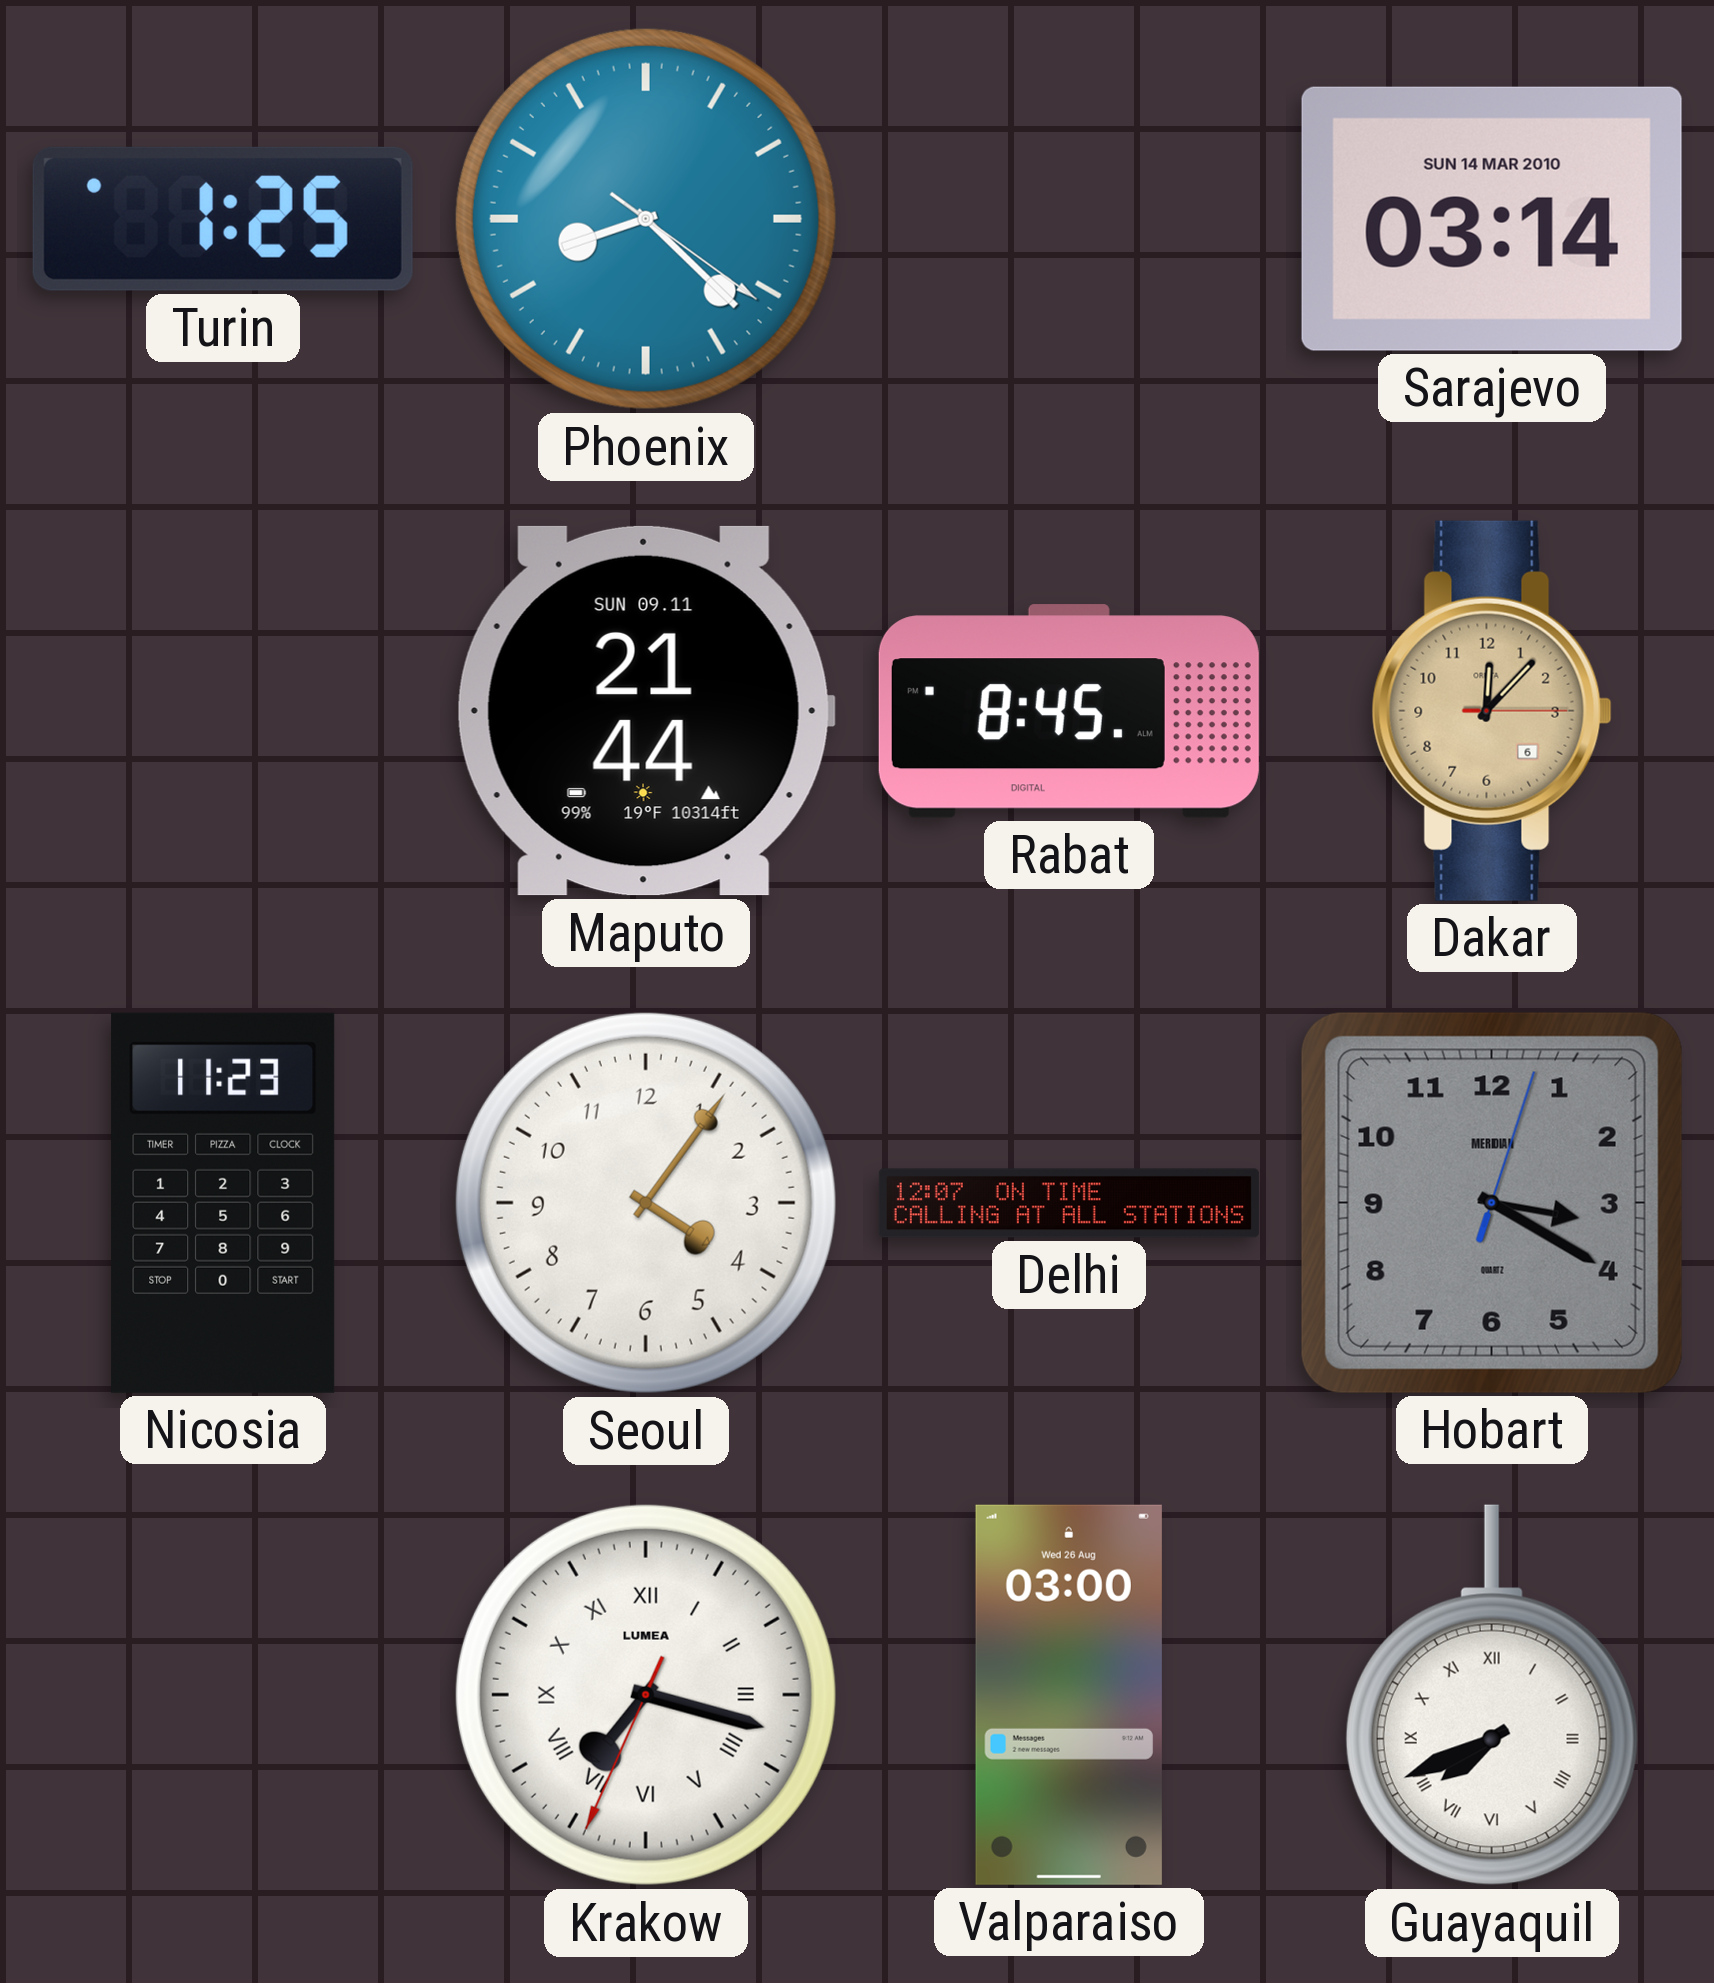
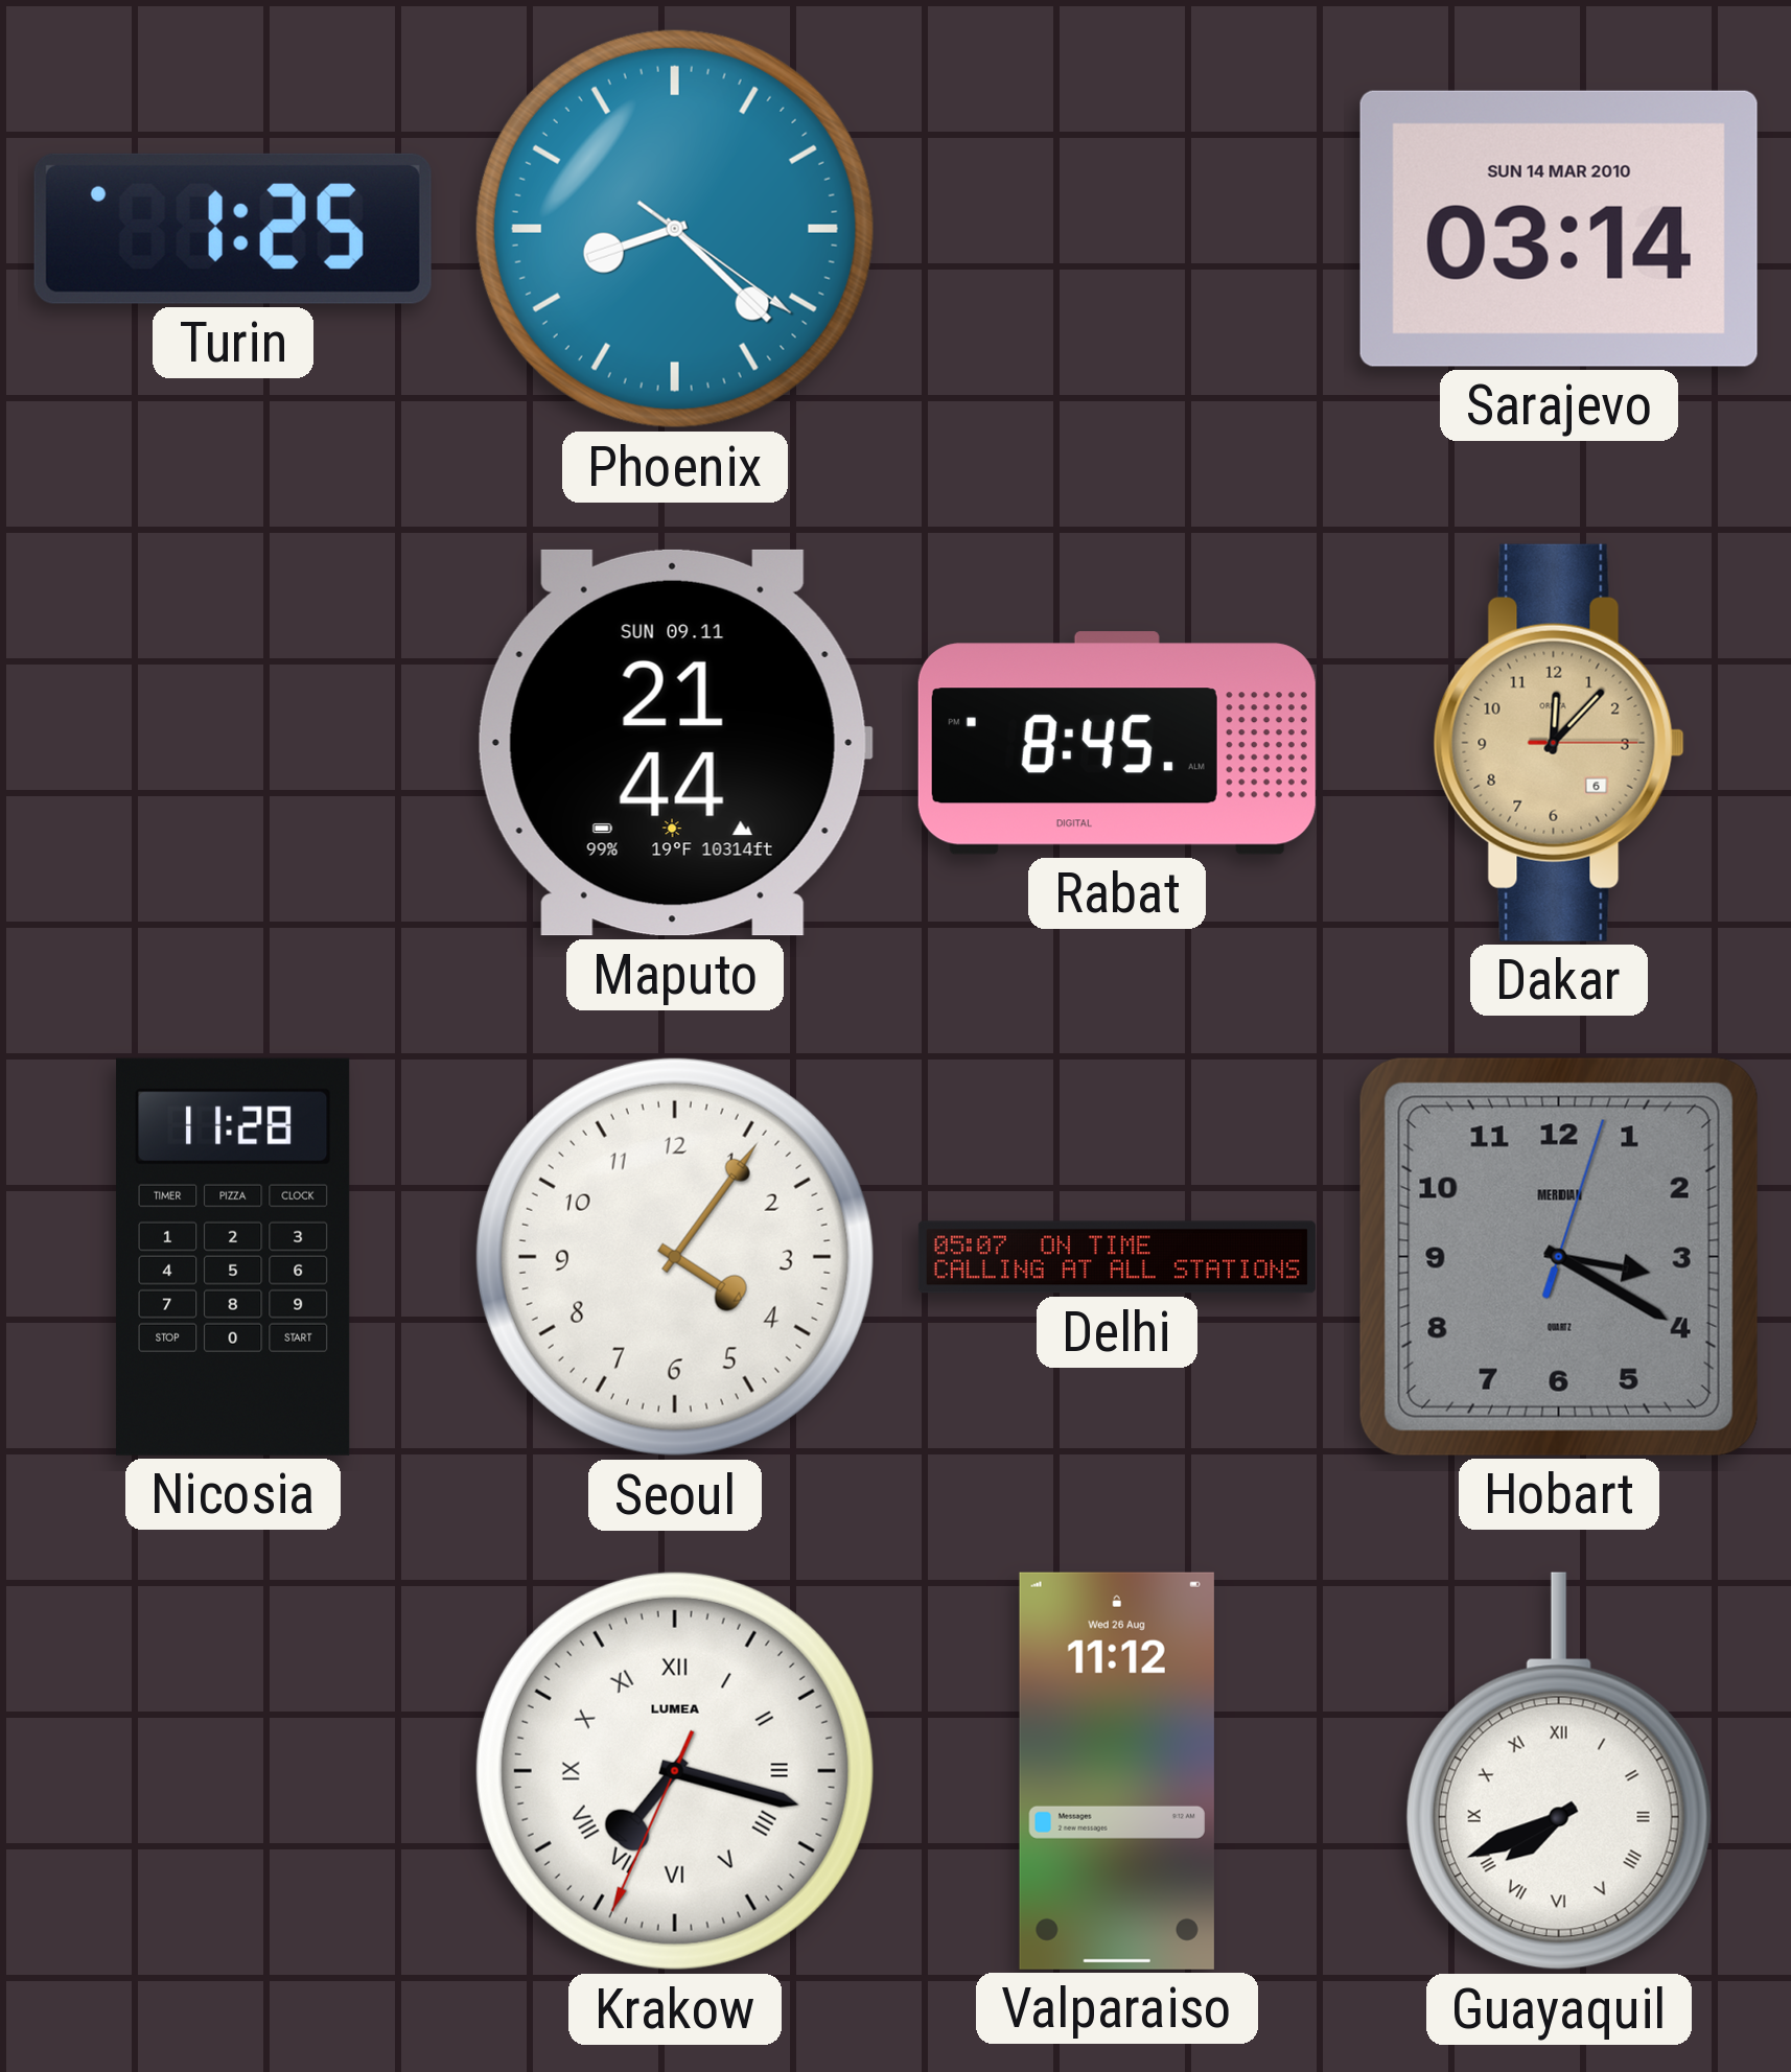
Nicosia: 11:23 -> 11:28
Delhi: 12:07 -> 05:07
Valparaiso: 03:00 -> 11:12
